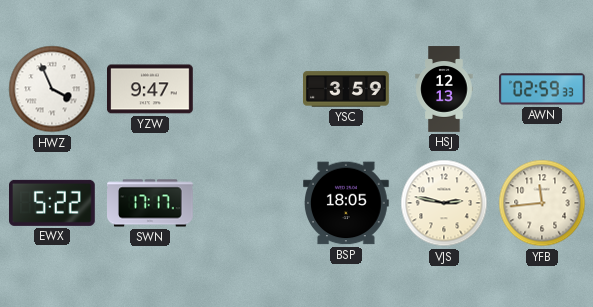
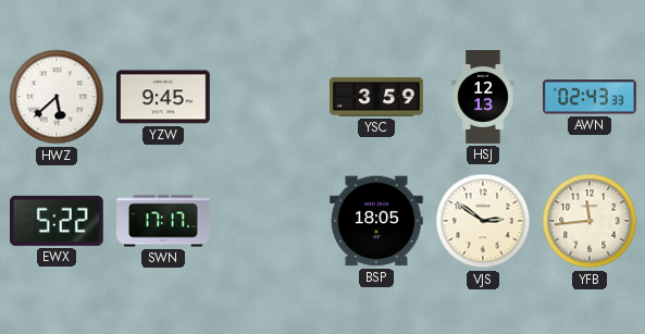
HWZ: 3:56 -> 5:38
YZW: 9:47 -> 9:45
AWN: 02:59 -> 02:43
VJS: 2:47 -> 2:51
